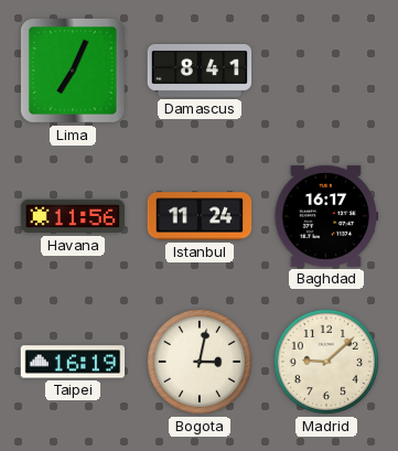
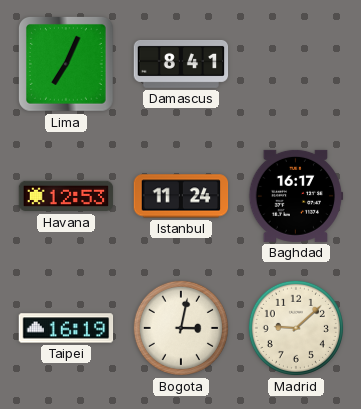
Havana: 11:56 -> 12:53
